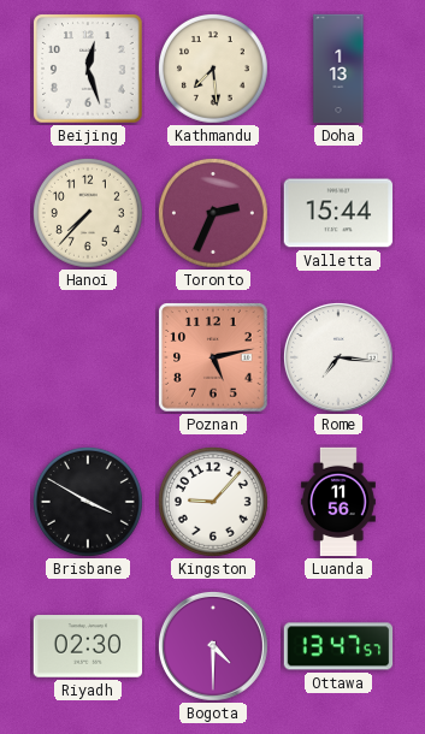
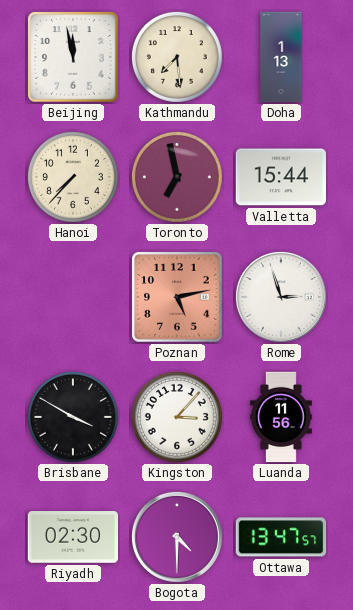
Beijing: 12:27 -> 11:58
Toronto: 2:34 -> 6:58
Rome: 7:16 -> 2:57
Kingston: 9:07 -> 3:07
